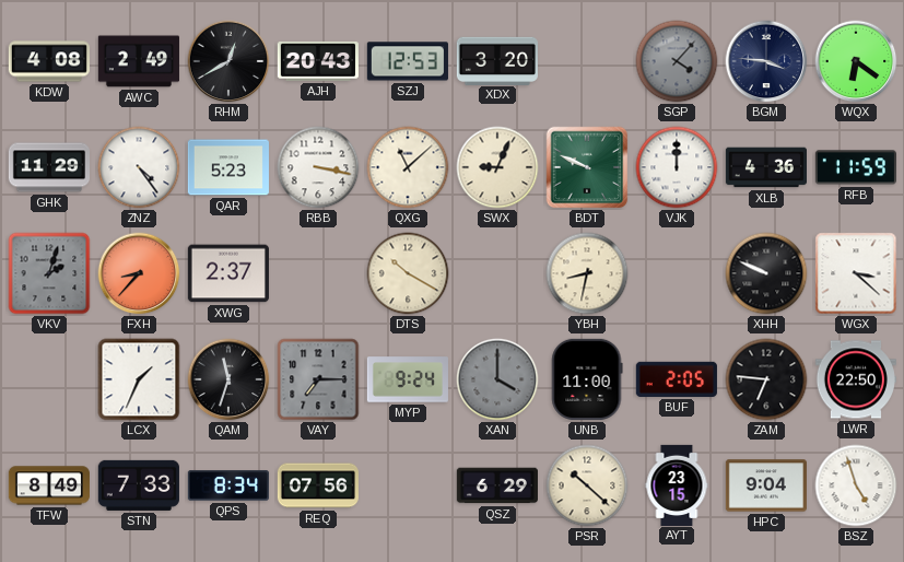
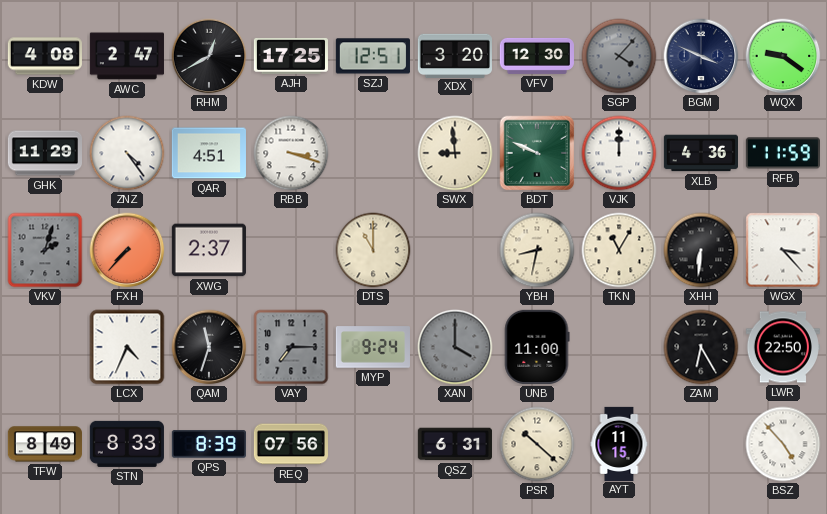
AWC: 2:49 -> 2:47
AJH: 20:43 -> 17:25
SZJ: 12:53 -> 12:51
VFV: none -> 12:30
BGM: 3:46 -> 3:49
WQX: 6:21 -> 9:21
QAR: 5:23 -> 4:51
RBB: 3:17 -> 3:18
QXG: 11:08 -> none
SWX: 9:04 -> 8:59
FXH: 8:37 -> 7:37
DTS: 10:20 -> 11:00
TKN: none -> 11:05
XHH: 9:49 -> 6:31
WGX: 3:22 -> 3:23
LCX: 1:34 -> 4:34
BUF: 2:05 -> none
ZAM: 6:46 -> 6:25
STN: 7:33 -> 8:33
QPS: 8:34 -> 8:39
QSZ: 6:29 -> 6:31
AYT: 23:15 -> 11:15
HPC: 9:04 -> none
BSZ: 4:57 -> 4:53
